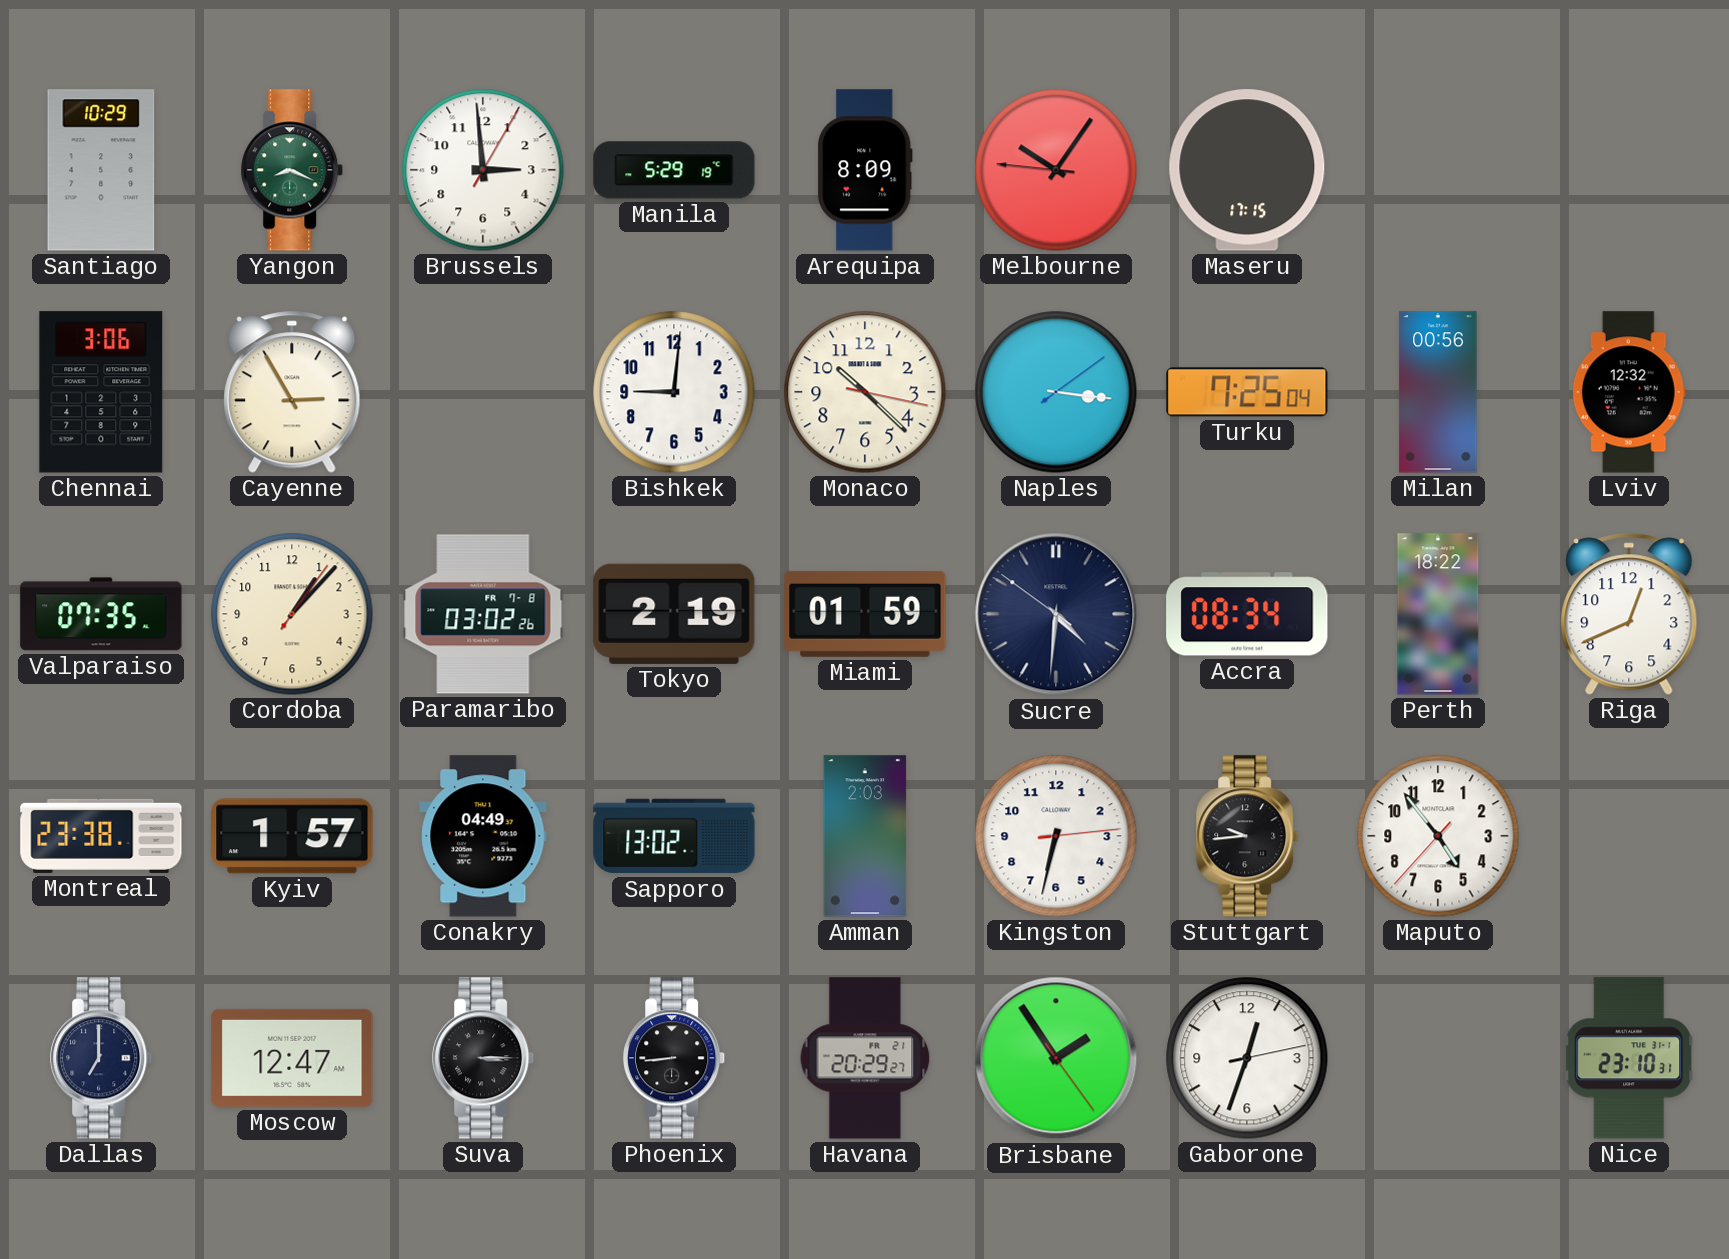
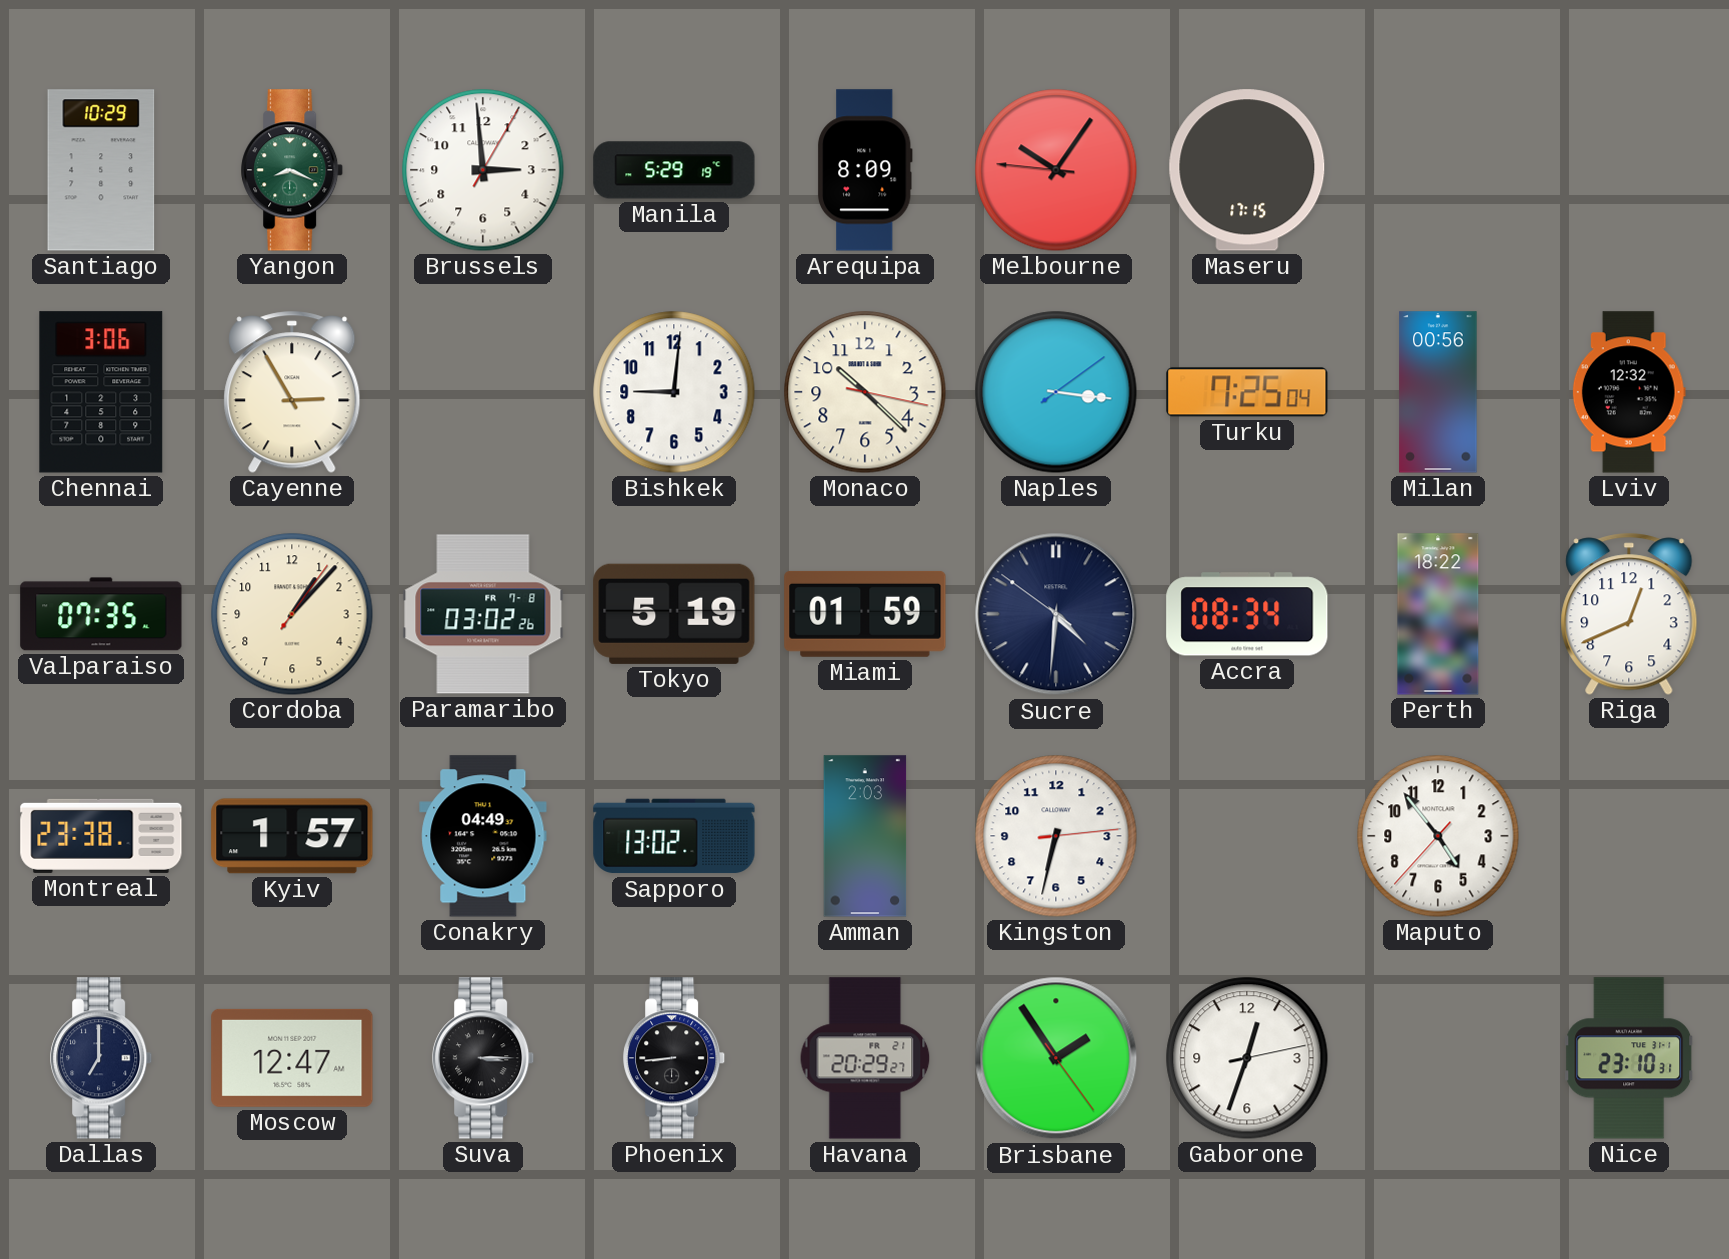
Tokyo: 2:19 -> 5:19
Stuttgart: 9:44 -> none
